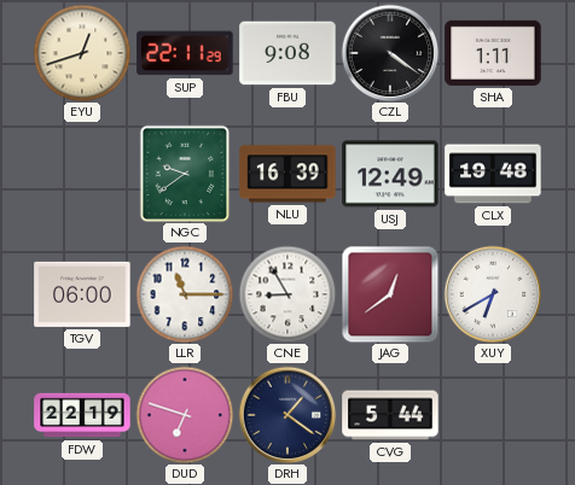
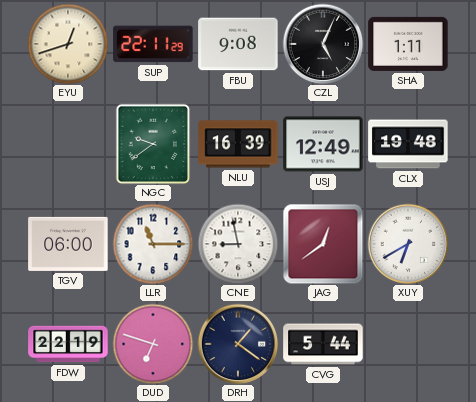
CZL: 4:21 -> 5:04
CNE: 8:55 -> 8:58
